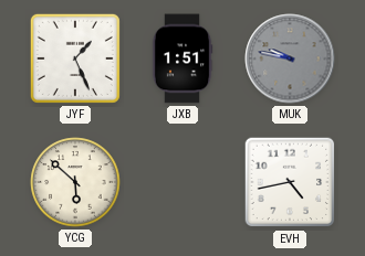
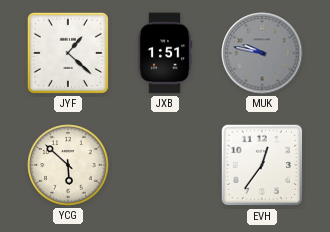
JYF: 1:26 -> 1:22
EVH: 4:43 -> 12:36
